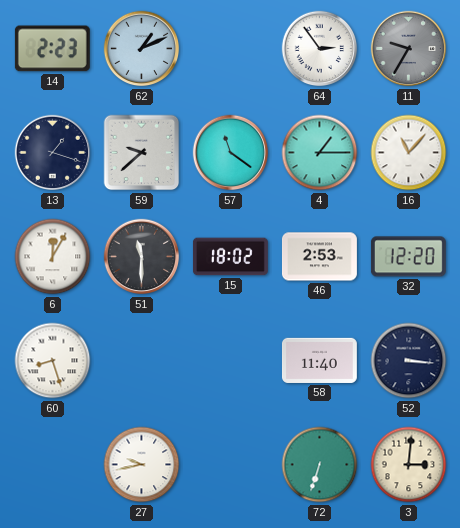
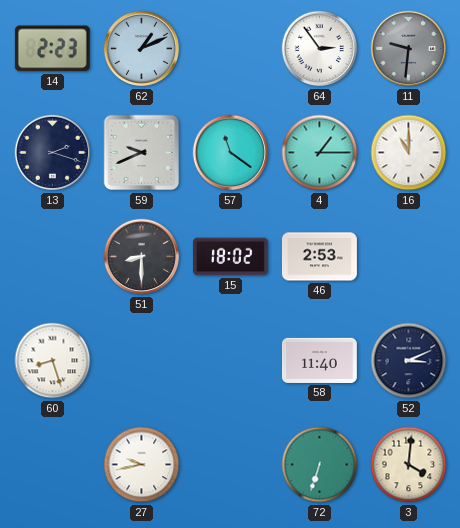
11: 9:35 -> 9:31
13: 1:18 -> 2:18
59: 9:38 -> 9:41
16: 11:07 -> 11:00
6: 12:05 -> none
51: 11:30 -> 8:30
32: 12:20 -> none
52: 3:16 -> 3:11
3: 3:01 -> 4:01
